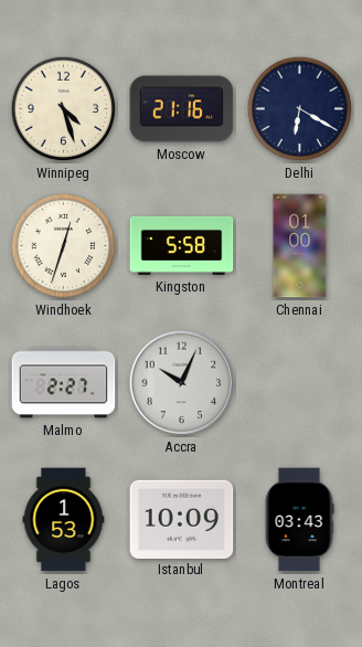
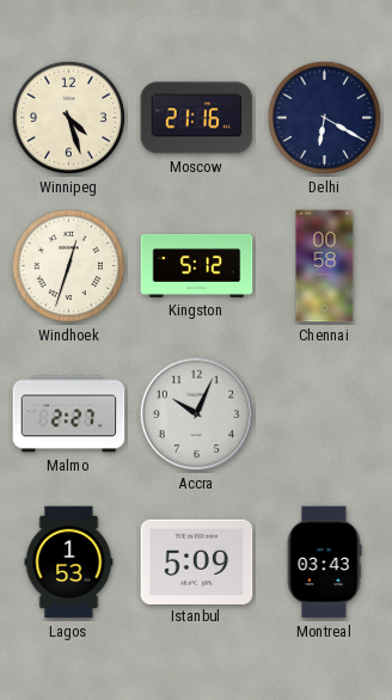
Kingston: 5:58 -> 5:12
Chennai: 01:00 -> 00:58
Istanbul: 10:09 -> 5:09
